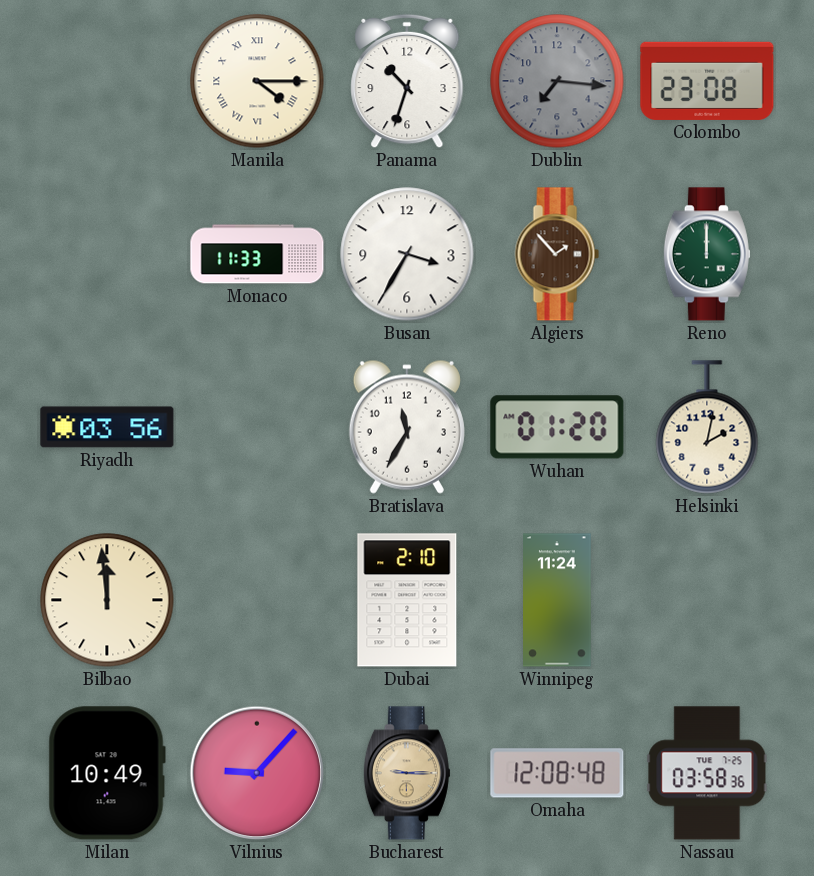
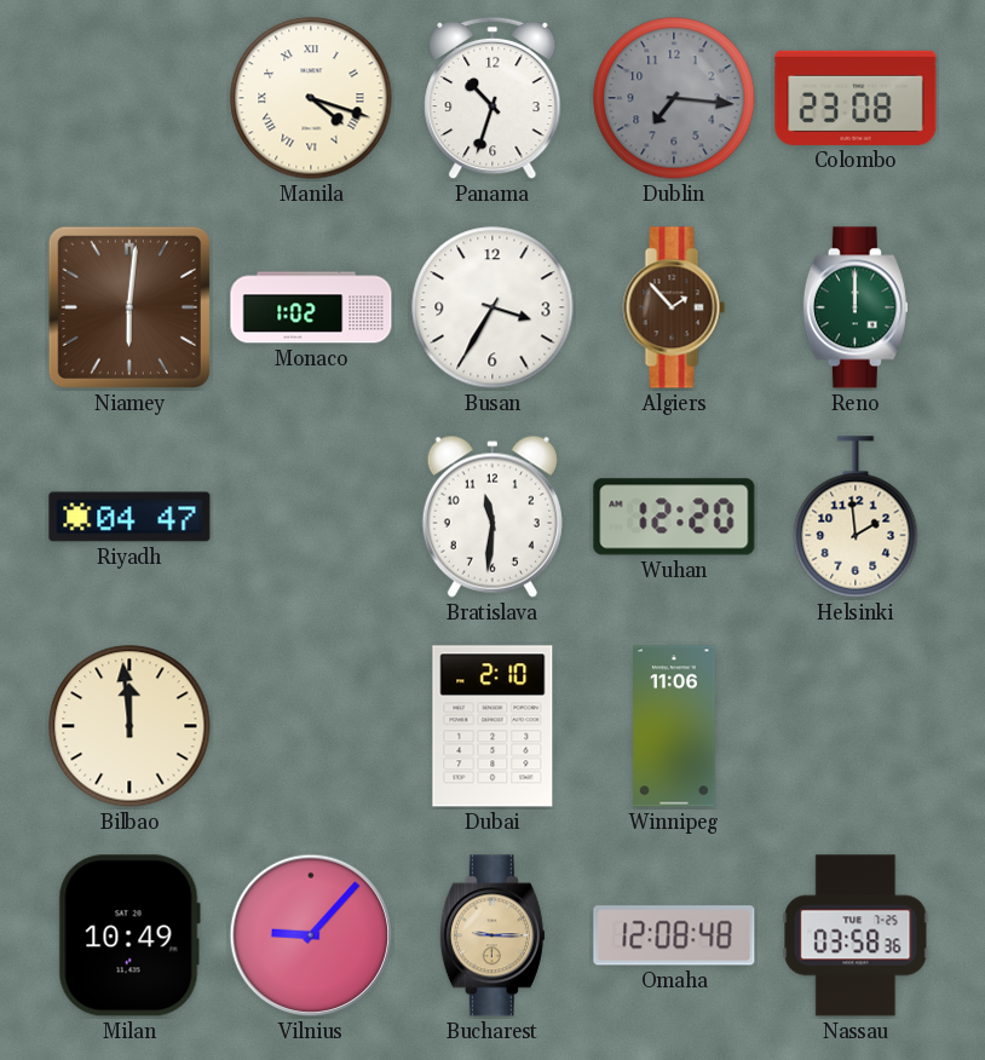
Manila: 4:15 -> 4:18
Niamey: none -> 6:01
Monaco: 11:33 -> 1:02
Riyadh: 03:56 -> 04:47
Bratislava: 11:35 -> 11:31
Wuhan: 01:20 -> 12:20
Helsinki: 2:02 -> 1:59
Winnipeg: 11:24 -> 11:06
